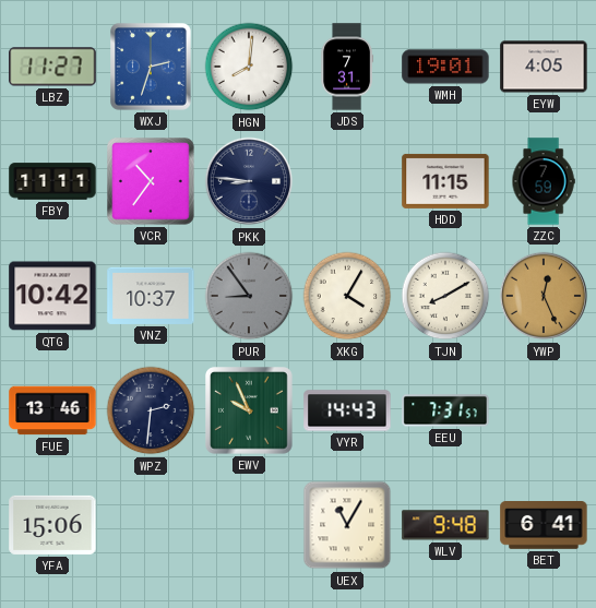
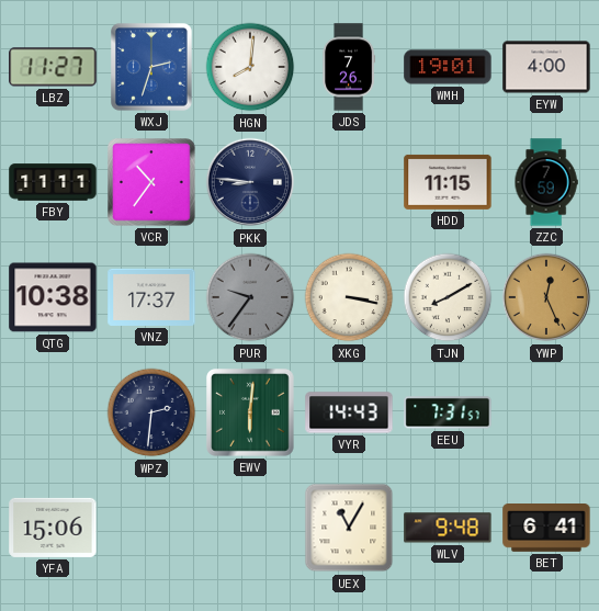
JDS: 7:31 -> 7:26
EYW: 4:05 -> 4:00
QTG: 10:42 -> 10:38
VNZ: 10:37 -> 17:37
PUR: 8:54 -> 9:36
XKG: 4:05 -> 3:17
FUE: 13:46 -> none
EWV: 9:56 -> 6:01
